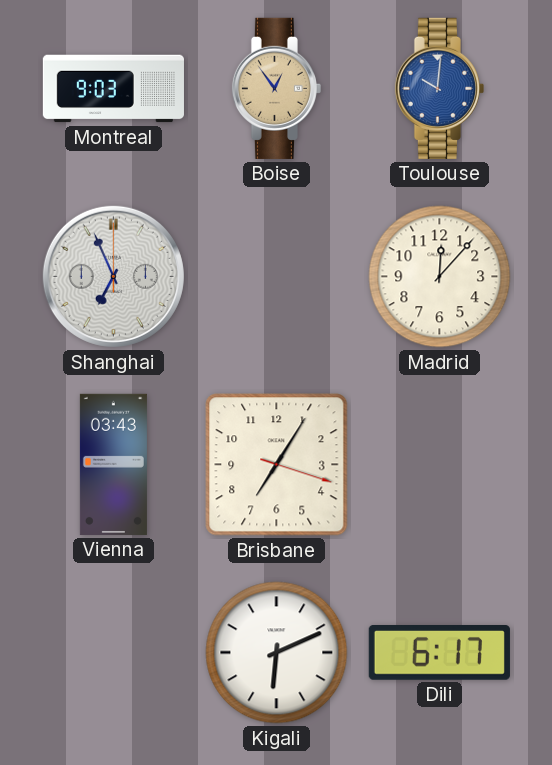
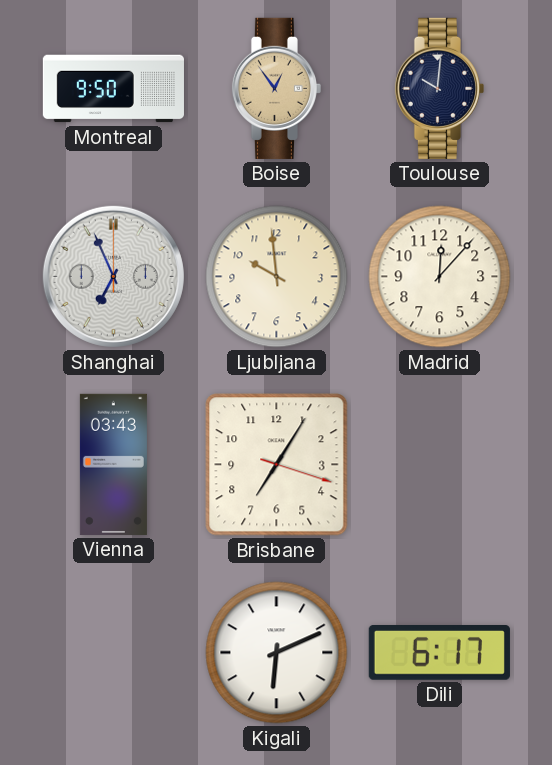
Montreal: 9:03 -> 9:50
Toulouse dial: blue -> navy
Ljubljana: none -> 9:59
